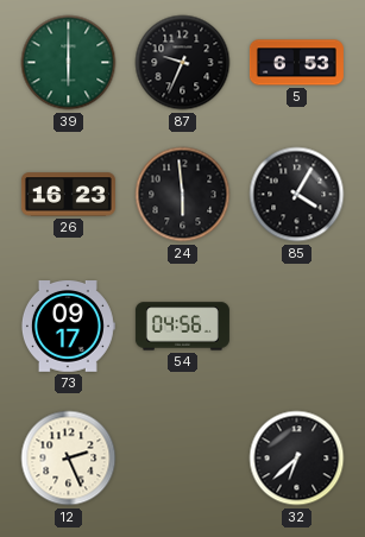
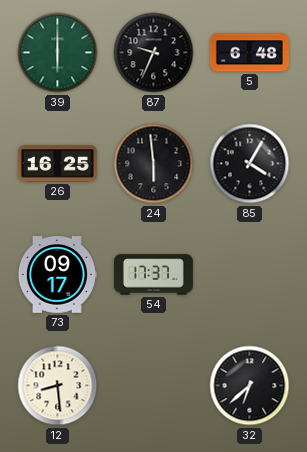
5: 6:53 -> 6:48
26: 16:23 -> 16:25
54: 04:56 -> 17:37
12: 2:26 -> 8:29
